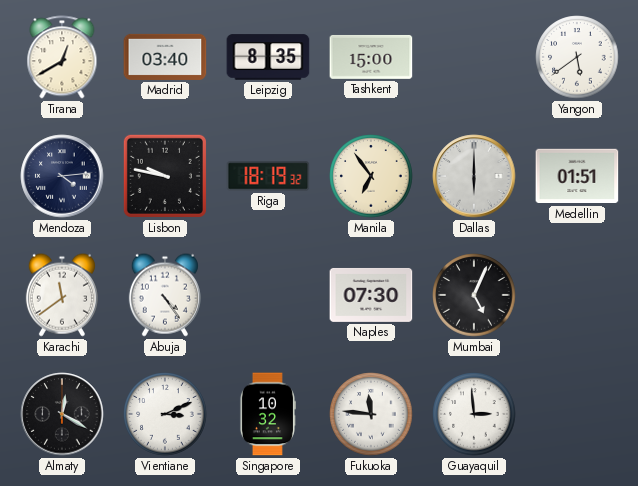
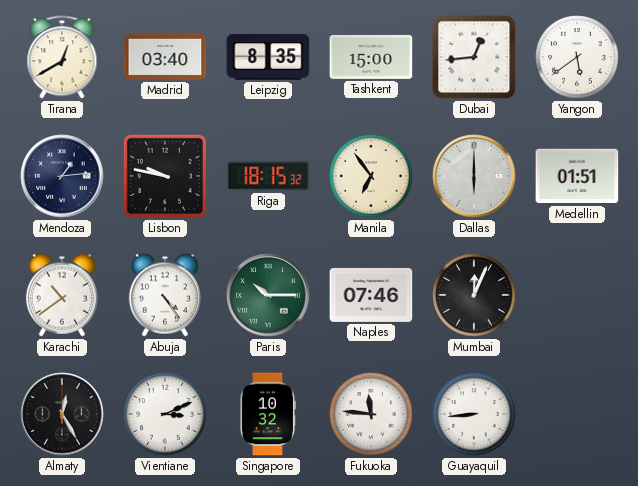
Dubai: none -> 12:44
Mendoza: 4:14 -> 1:14
Riga: 18:19 -> 18:15
Karachi: 11:39 -> 10:39
Paris: none -> 10:15
Naples: 07:30 -> 07:46
Mumbai: 5:04 -> 12:04
Almaty: 12:20 -> 12:25
Guayaquil: 2:59 -> 8:44
